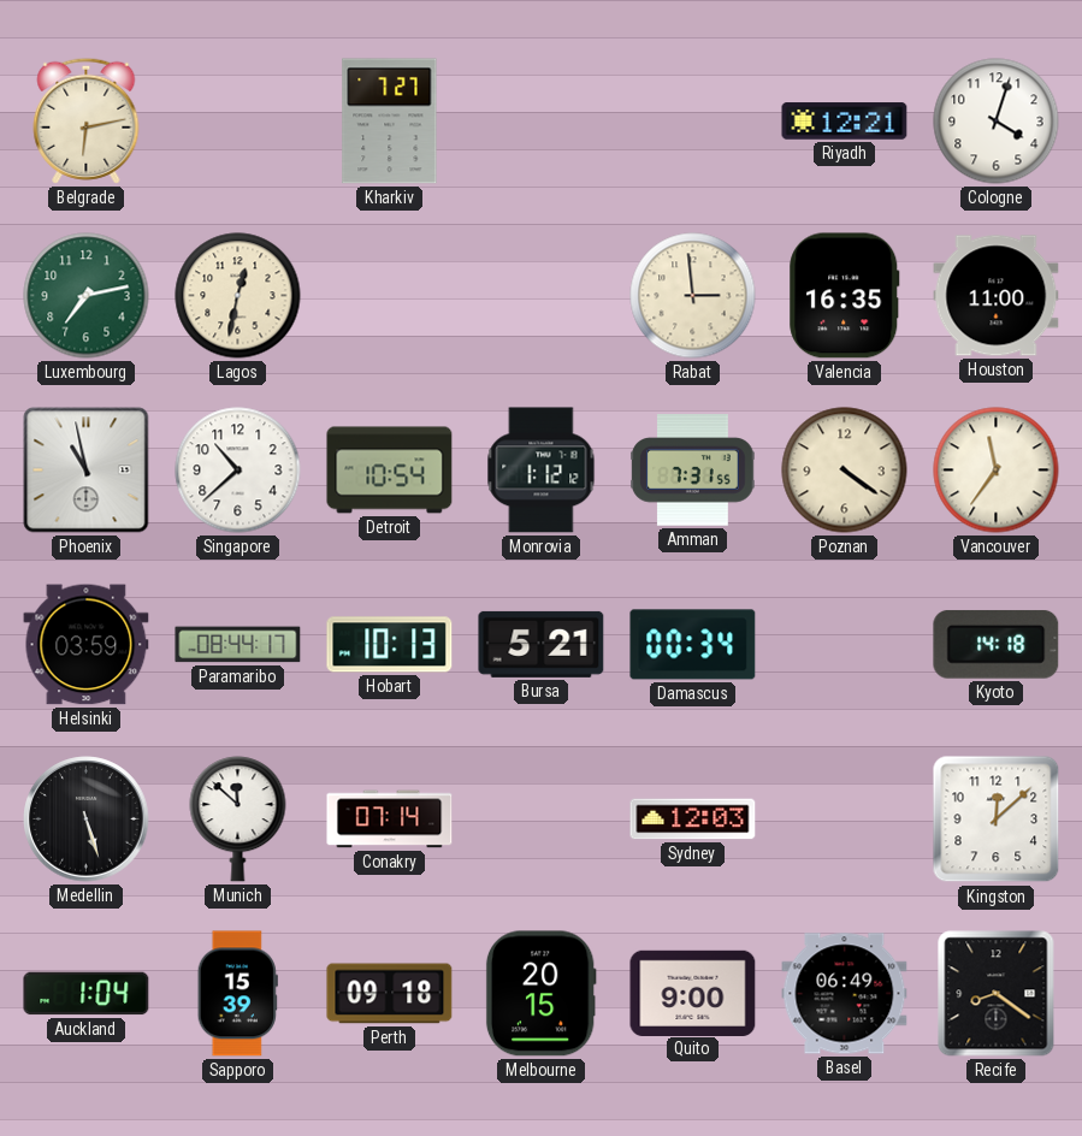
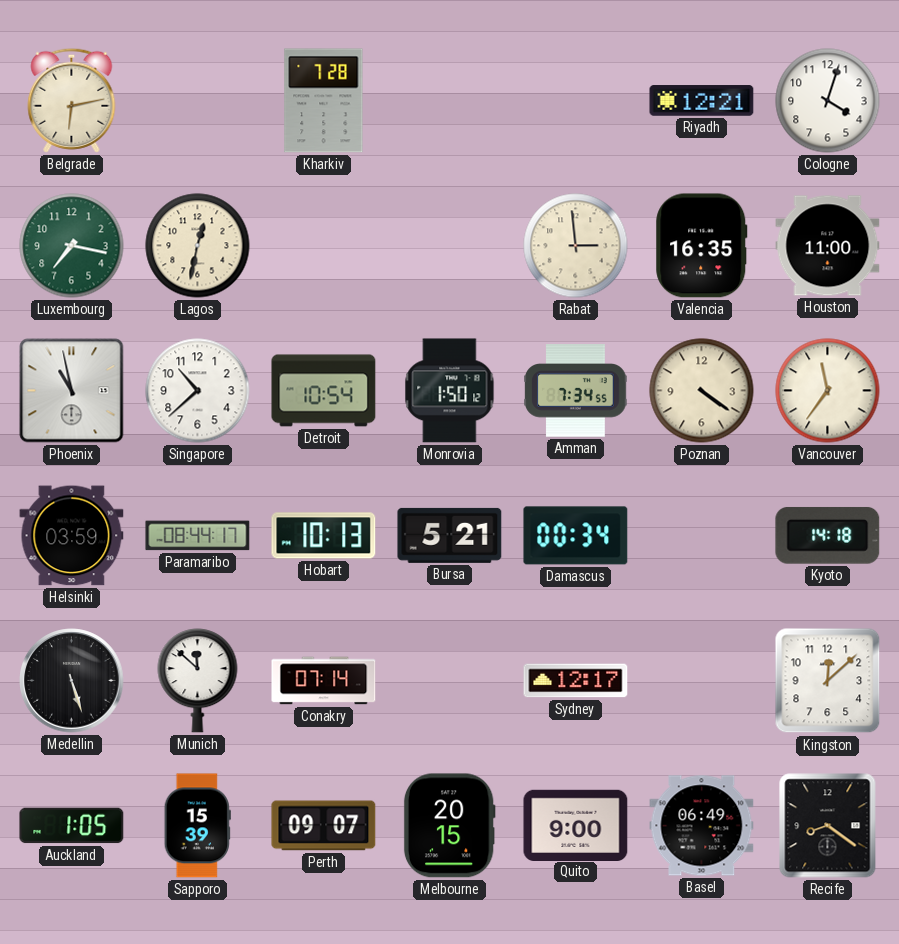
Kharkiv: 7:27 -> 7:28
Luxembourg: 7:13 -> 7:17
Monrovia: 1:12 -> 1:50
Amman: 7:31 -> 7:34
Sydney: 12:03 -> 12:17
Auckland: 1:04 -> 1:05
Perth: 09:18 -> 09:07
